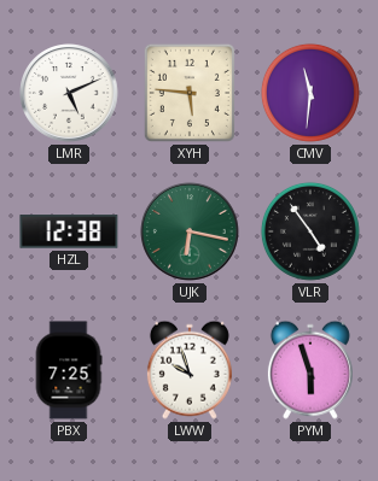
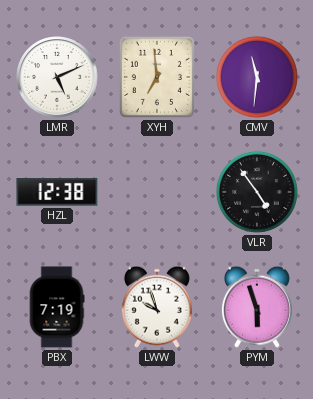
XYH: 5:46 -> 6:59
UJK: 6:17 -> none
PBX: 7:25 -> 7:19
